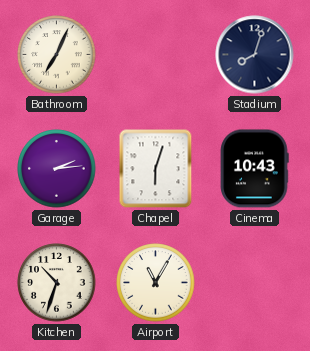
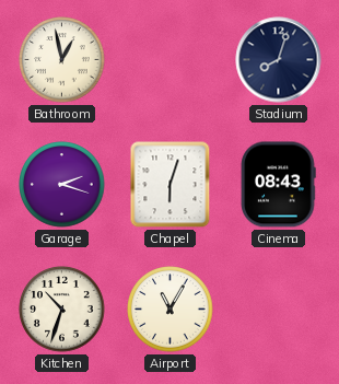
Bathroom: 7:04 -> 12:58
Garage: 2:14 -> 2:18
Cinema: 10:43 -> 08:43
